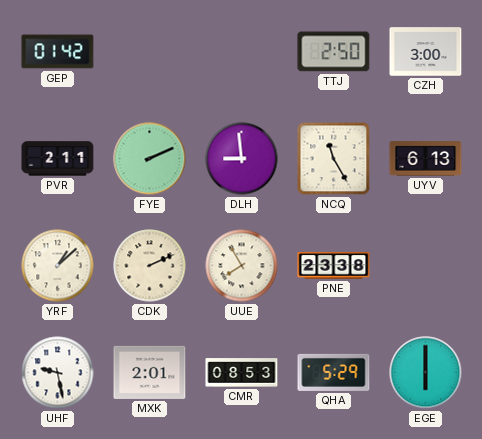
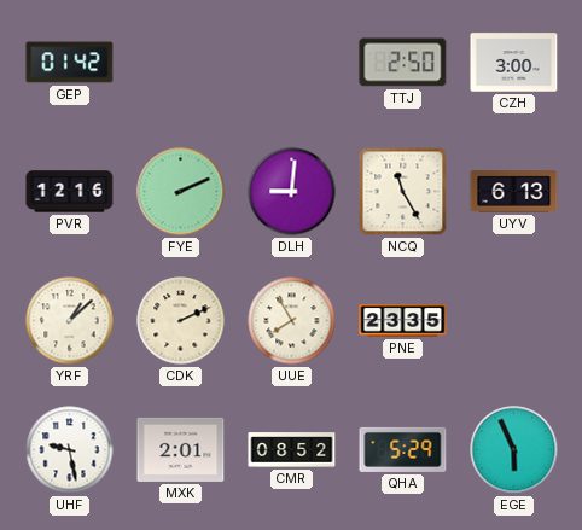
PVR: 2:11 -> 12:16
DLH: 8:59 -> 9:01
PNE: 23:38 -> 23:35
CMR: 08:53 -> 08:52
EGE: 6:00 -> 5:56
